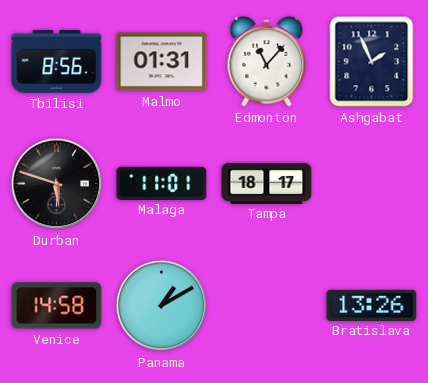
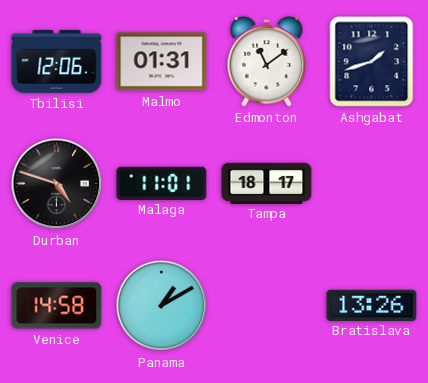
Tbilisi: 8:56 -> 12:06
Edmonton: 11:07 -> 11:09
Ashgabat: 1:56 -> 1:42
Durban: 5:48 -> 4:48
